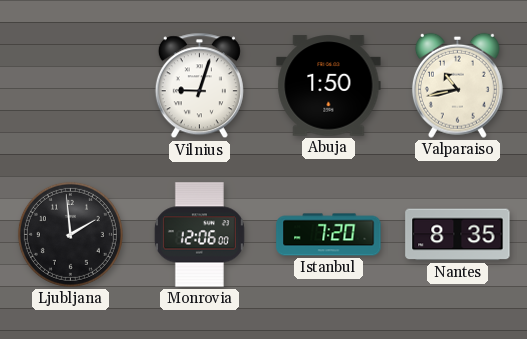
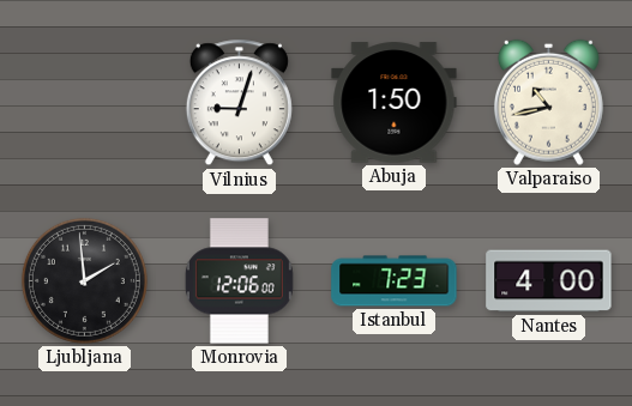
Istanbul: 7:20 -> 7:23
Nantes: 8:35 -> 4:00
